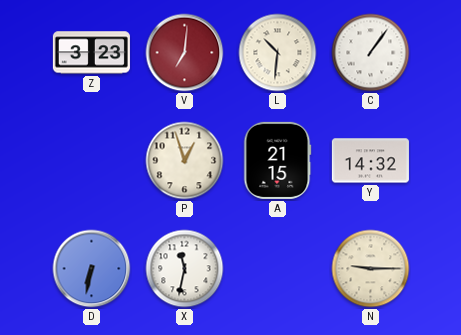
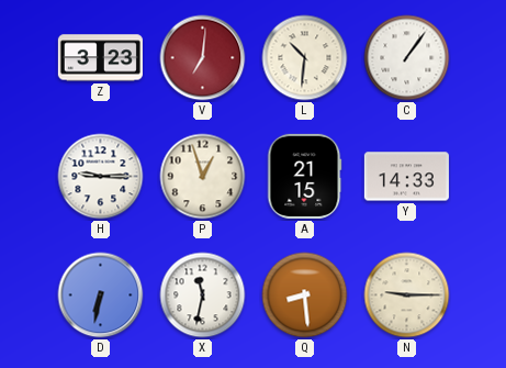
H: none -> 9:15
Y: 14:32 -> 14:33
Q: none -> 8:29
